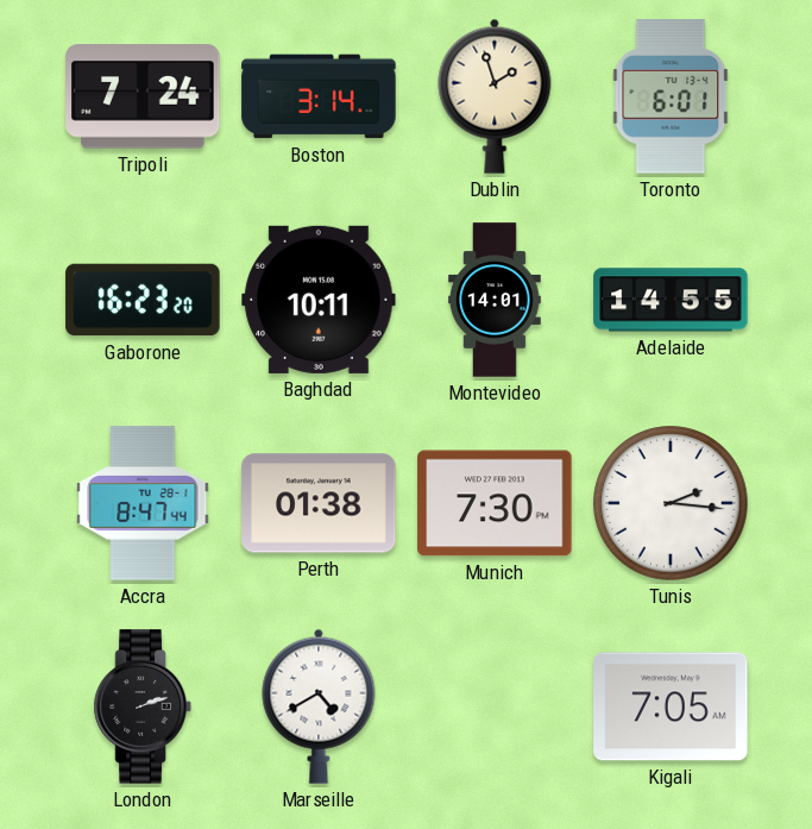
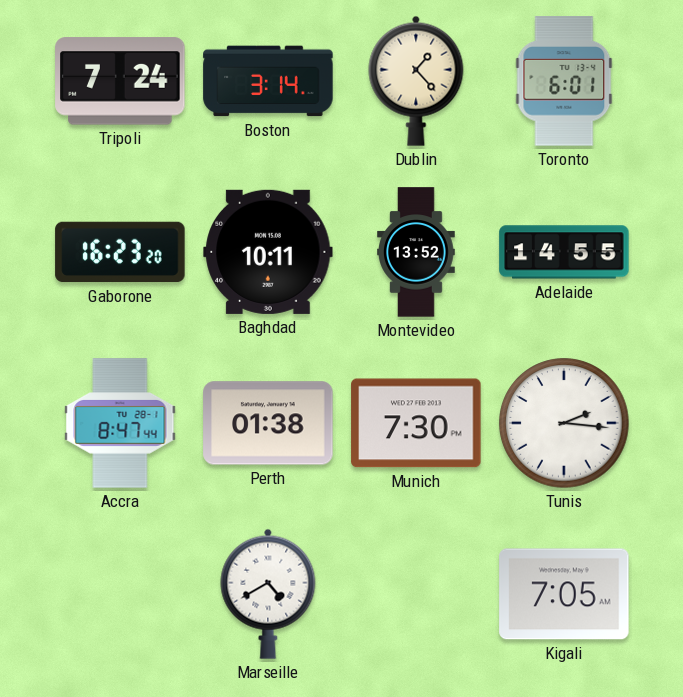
Dublin: 1:57 -> 1:23
Montevideo: 14:01 -> 13:52
London: 2:12 -> none
